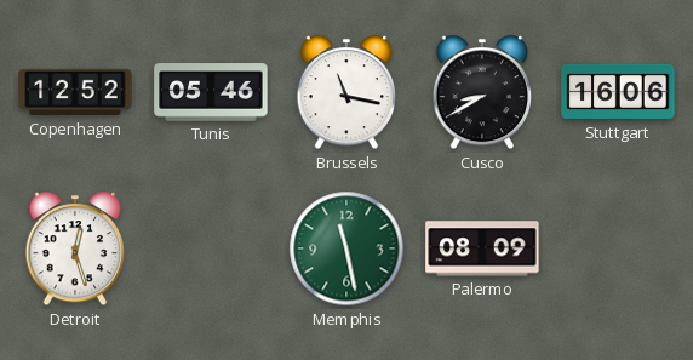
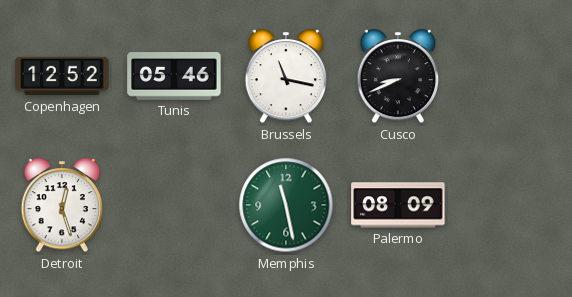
Cusco: 8:40 -> 8:41
Stuttgart: 16:06 -> none
